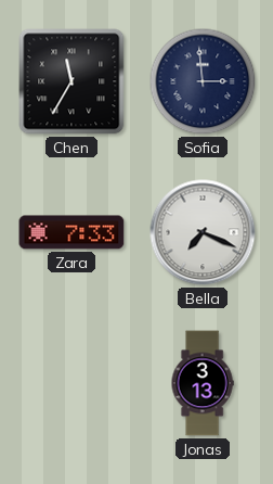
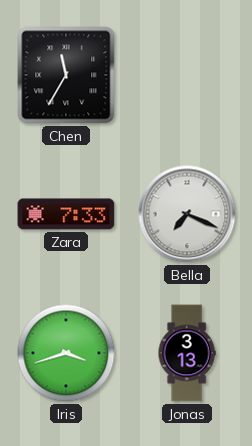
Sofia: 2:59 -> none
Iris: none -> 3:42
